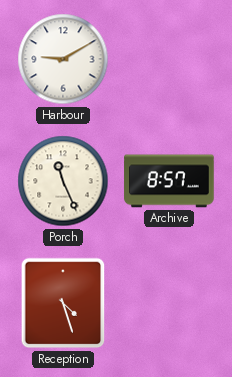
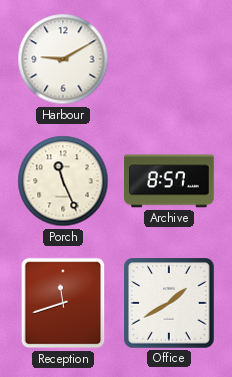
Reception: 4:27 -> 11:42
Office: none -> 1:40
